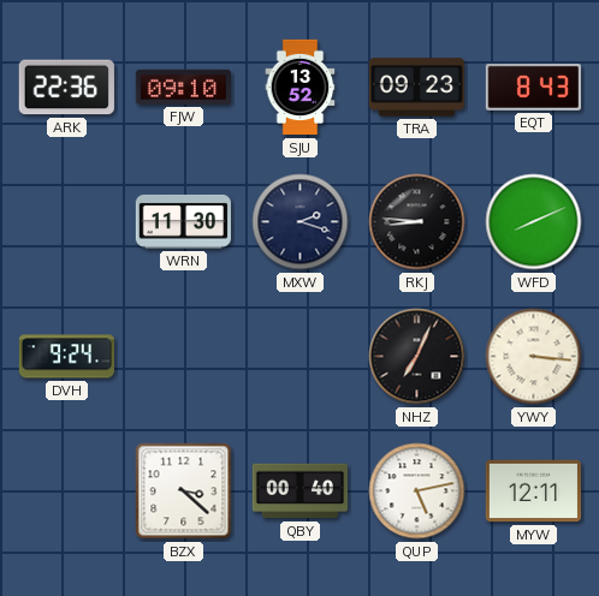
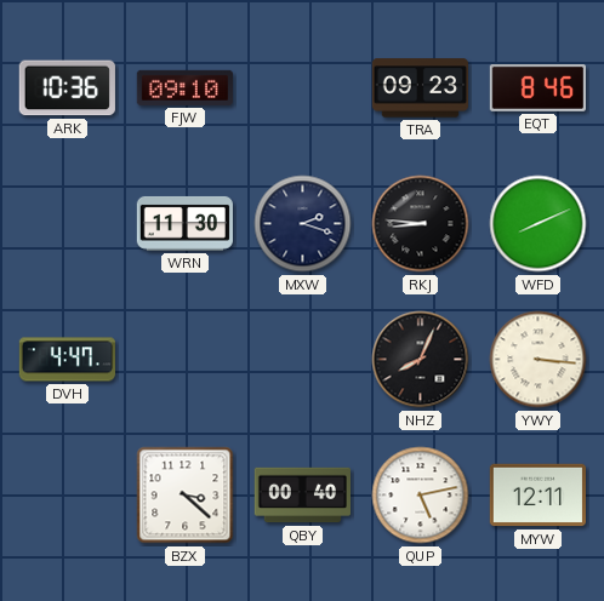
ARK: 22:36 -> 10:36
SJU: 13:52 -> none
EQT: 8:43 -> 8:46
DVH: 9:24 -> 4:47
NHZ: 7:04 -> 8:04
